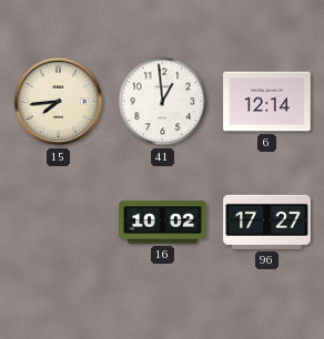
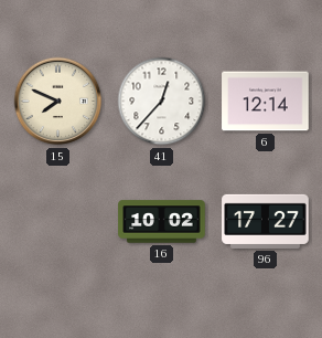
15: 7:44 -> 7:49
41: 12:59 -> 12:37
